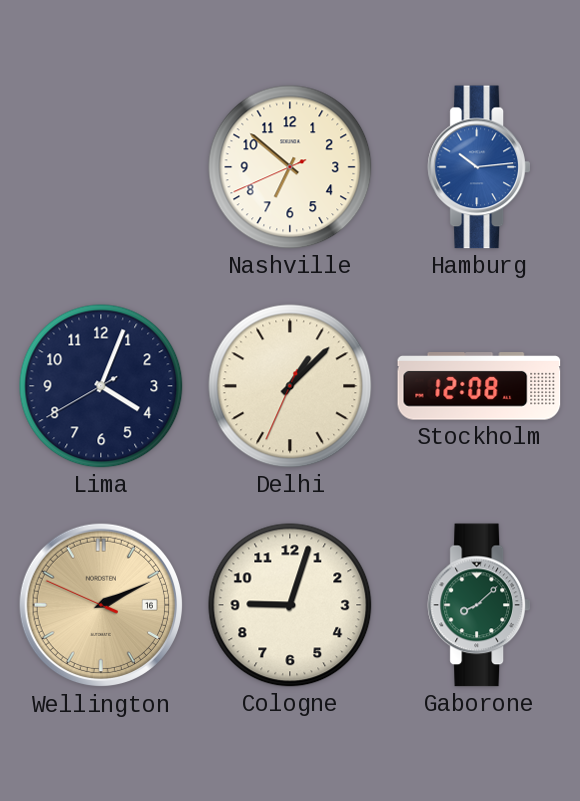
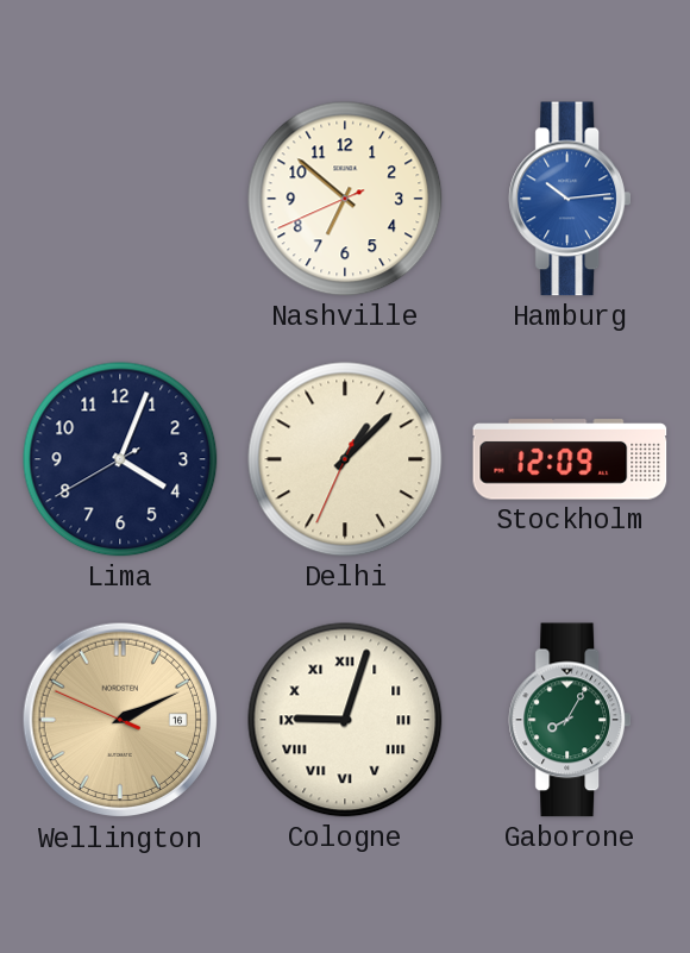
Stockholm: 12:08 -> 12:09
Cologne numerals: Arabic -> Roman
Gaborone: 8:08 -> 8:05
